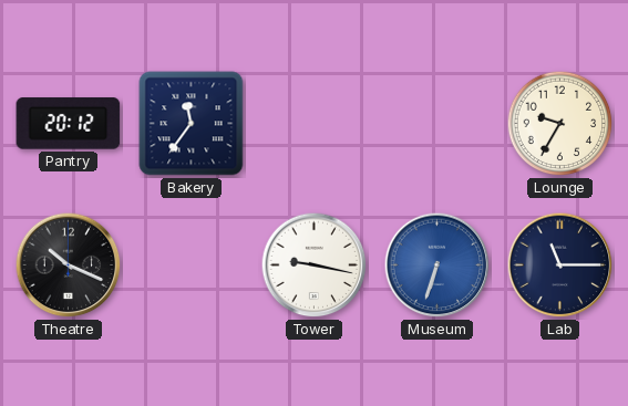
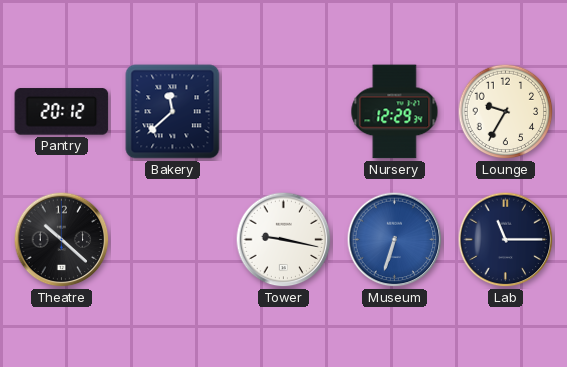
Bakery: 11:36 -> 11:38
Nursery: none -> 12:29
Theatre: 10:19 -> 10:22
